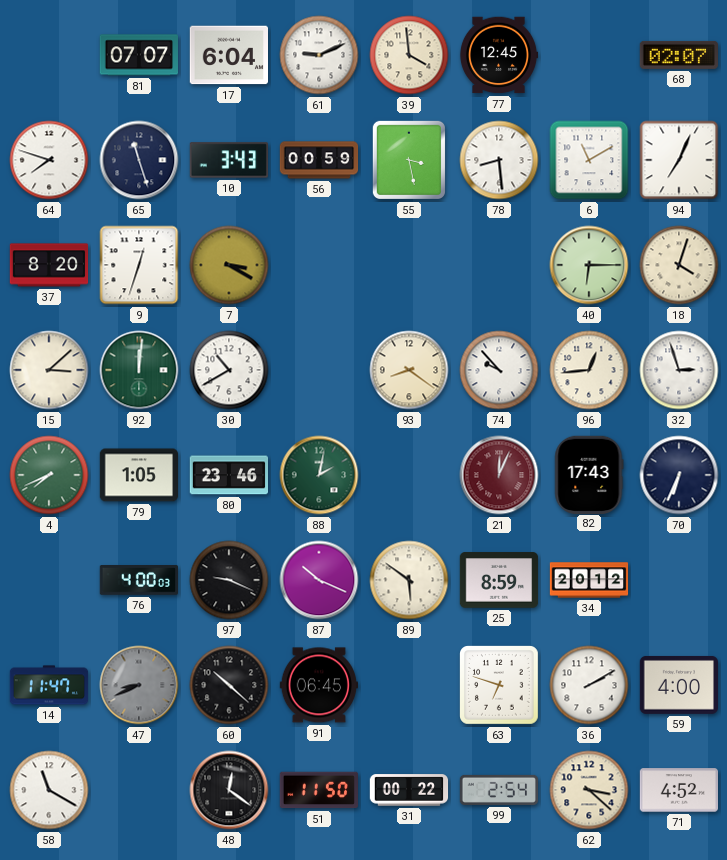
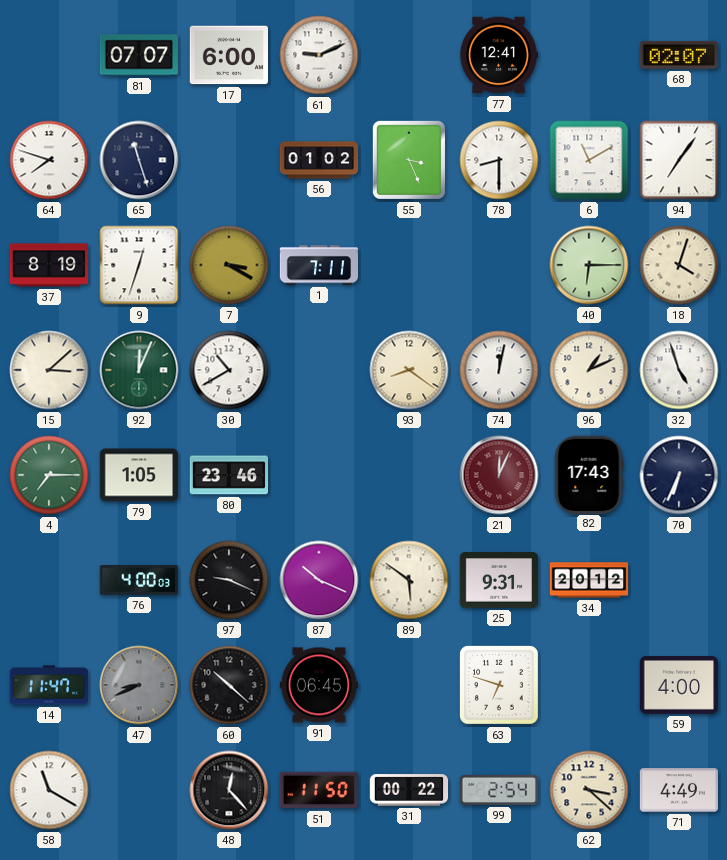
17: 6:04 -> 6:00
39: 3:59 -> none
77: 12:45 -> 12:41
10: 3:43 -> none
56: 00:59 -> 01:02
55: 3:28 -> 3:26
78: 8:29 -> 8:30
94: 7:04 -> 7:06
37: 8:20 -> 8:19
1: none -> 7:11
92: 12:01 -> 12:04
74: 9:53 -> 12:02
96: 12:44 -> 1:11
32: 2:57 -> 4:57
4: 7:41 -> 7:15
88: 2:02 -> none
25: 8:59 -> 9:31
36: 2:10 -> none
48: 12:21 -> 12:23
71: 4:52 -> 4:49
